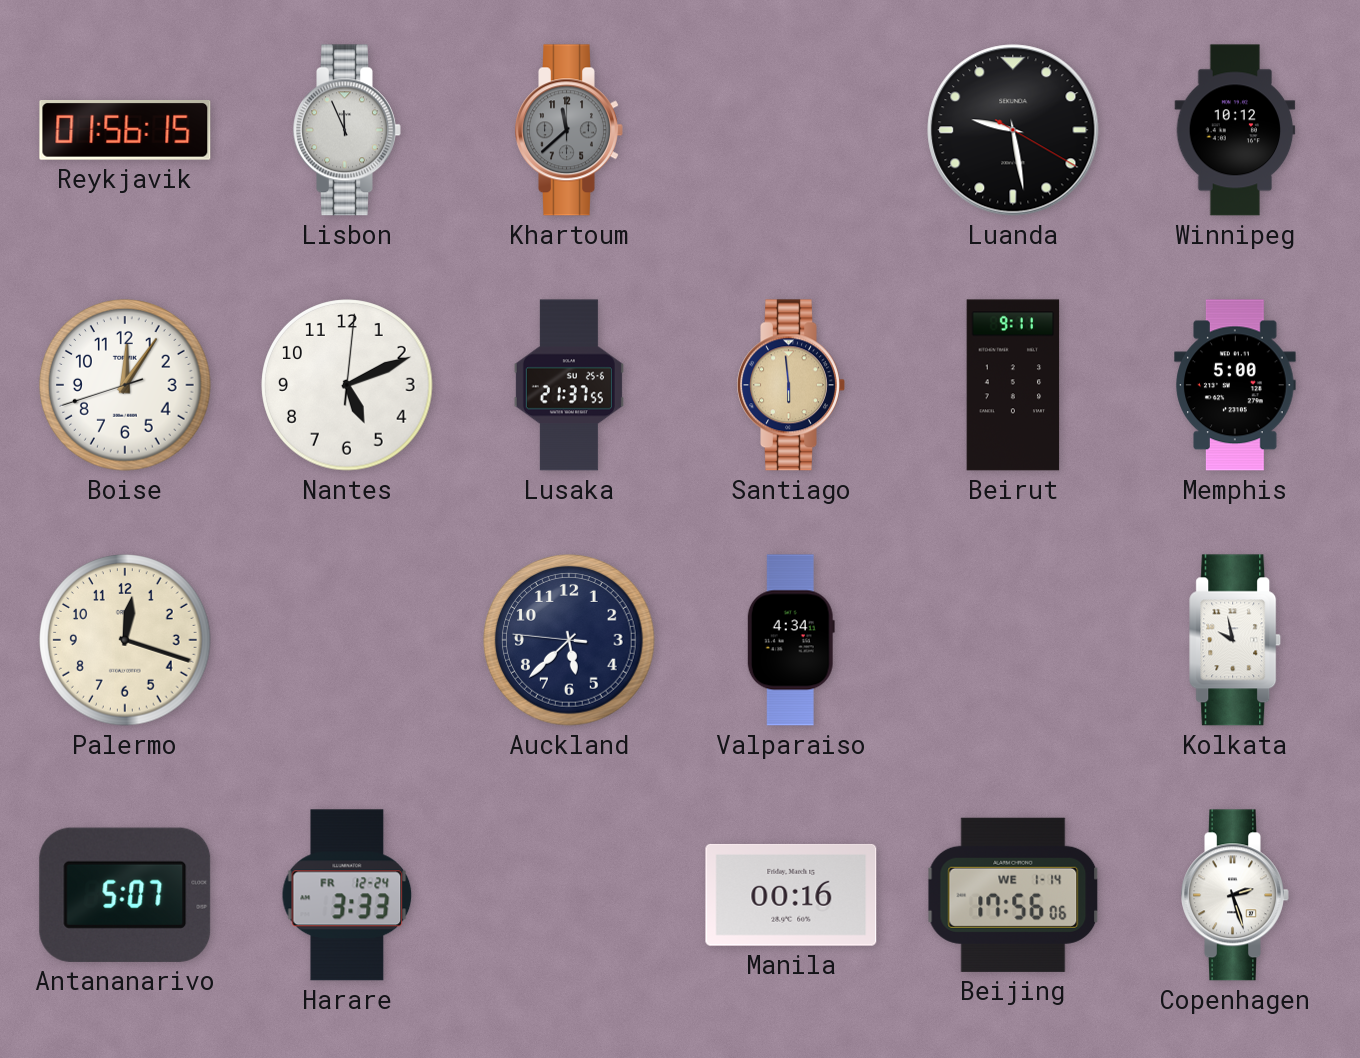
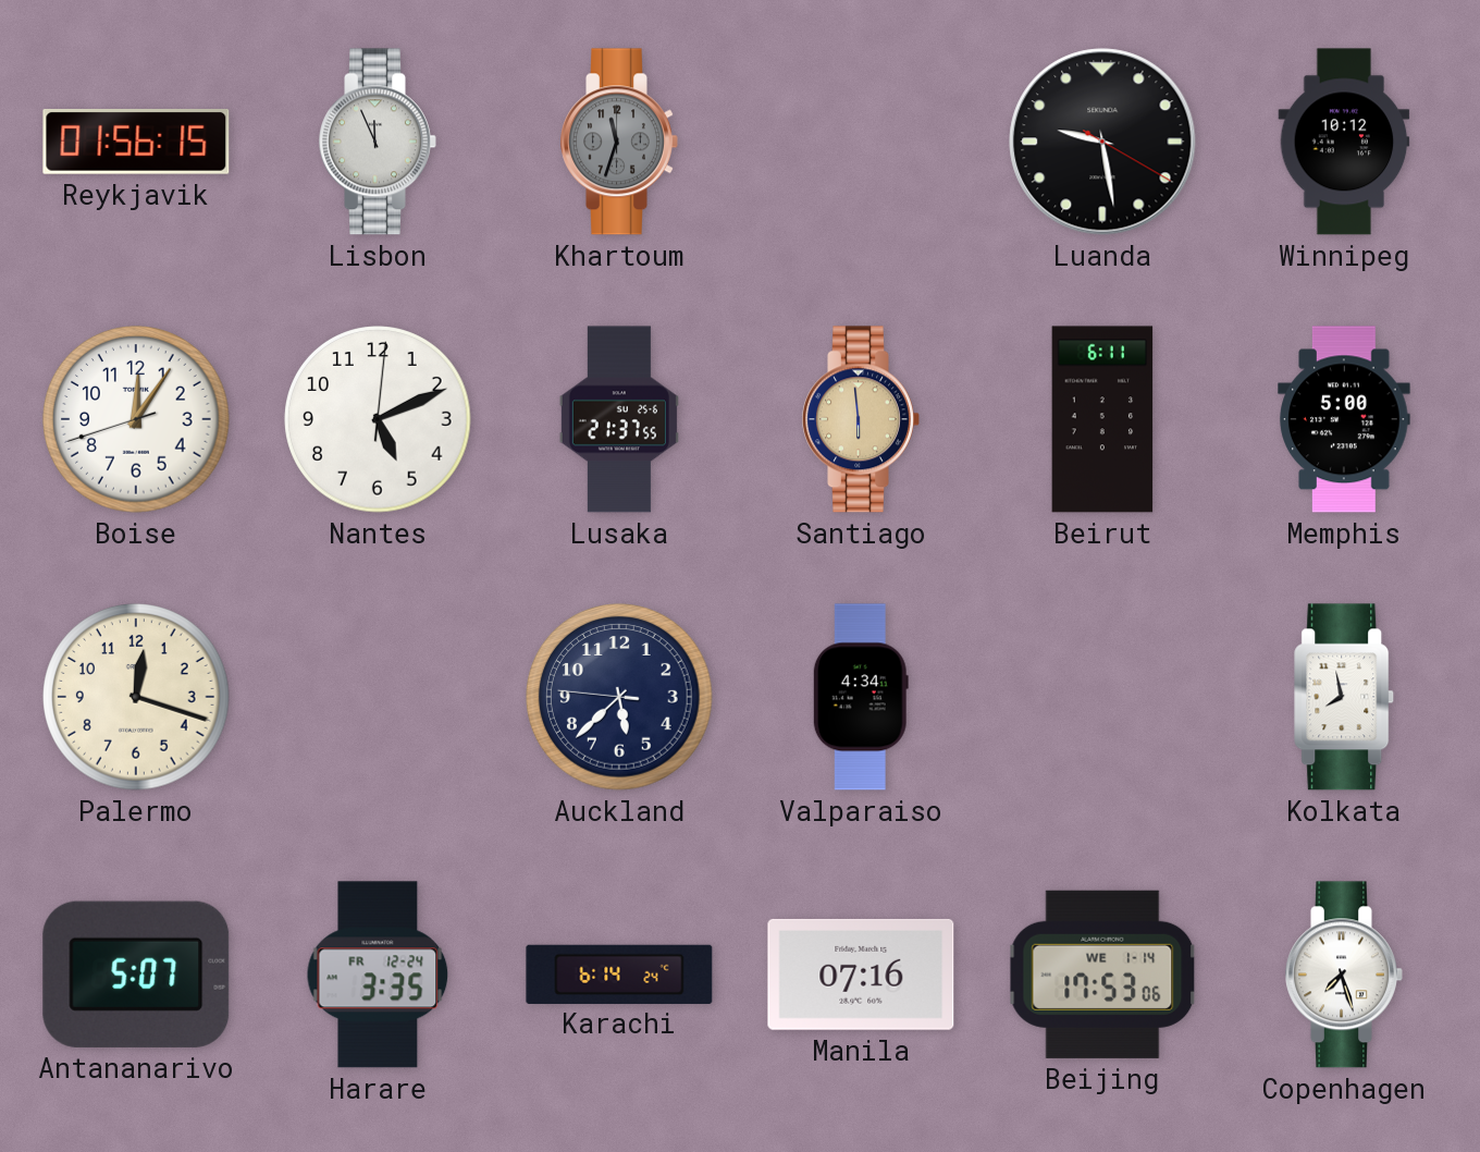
Khartoum: 11:38 -> 11:33
Beirut: 9:11 -> 6:11
Kolkata: 9:58 -> 7:58
Harare: 3:33 -> 3:35
Karachi: none -> 6:14
Manila: 00:16 -> 07:16
Beijing: 17:56 -> 17:53
Copenhagen: 2:27 -> 7:27
